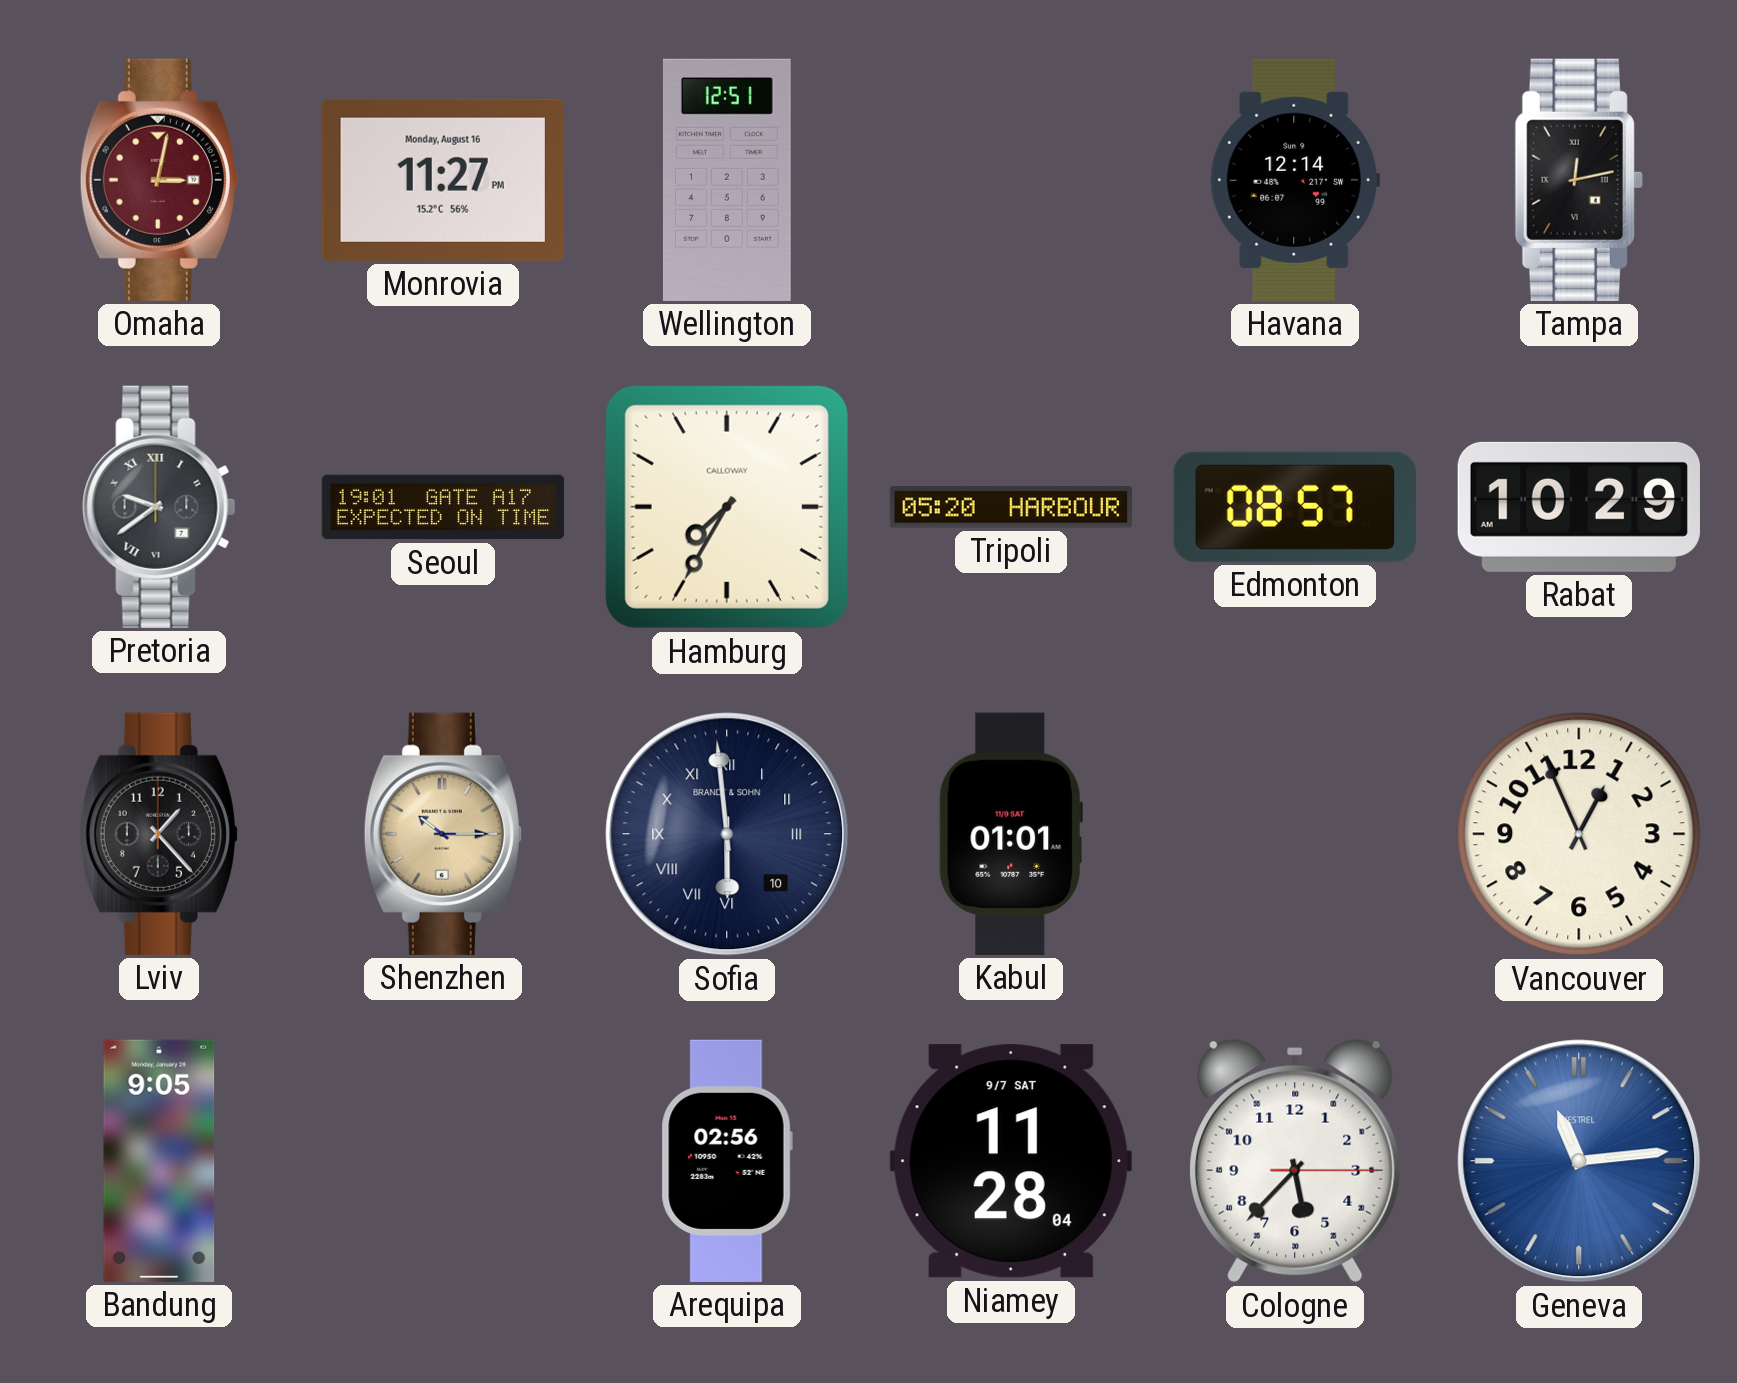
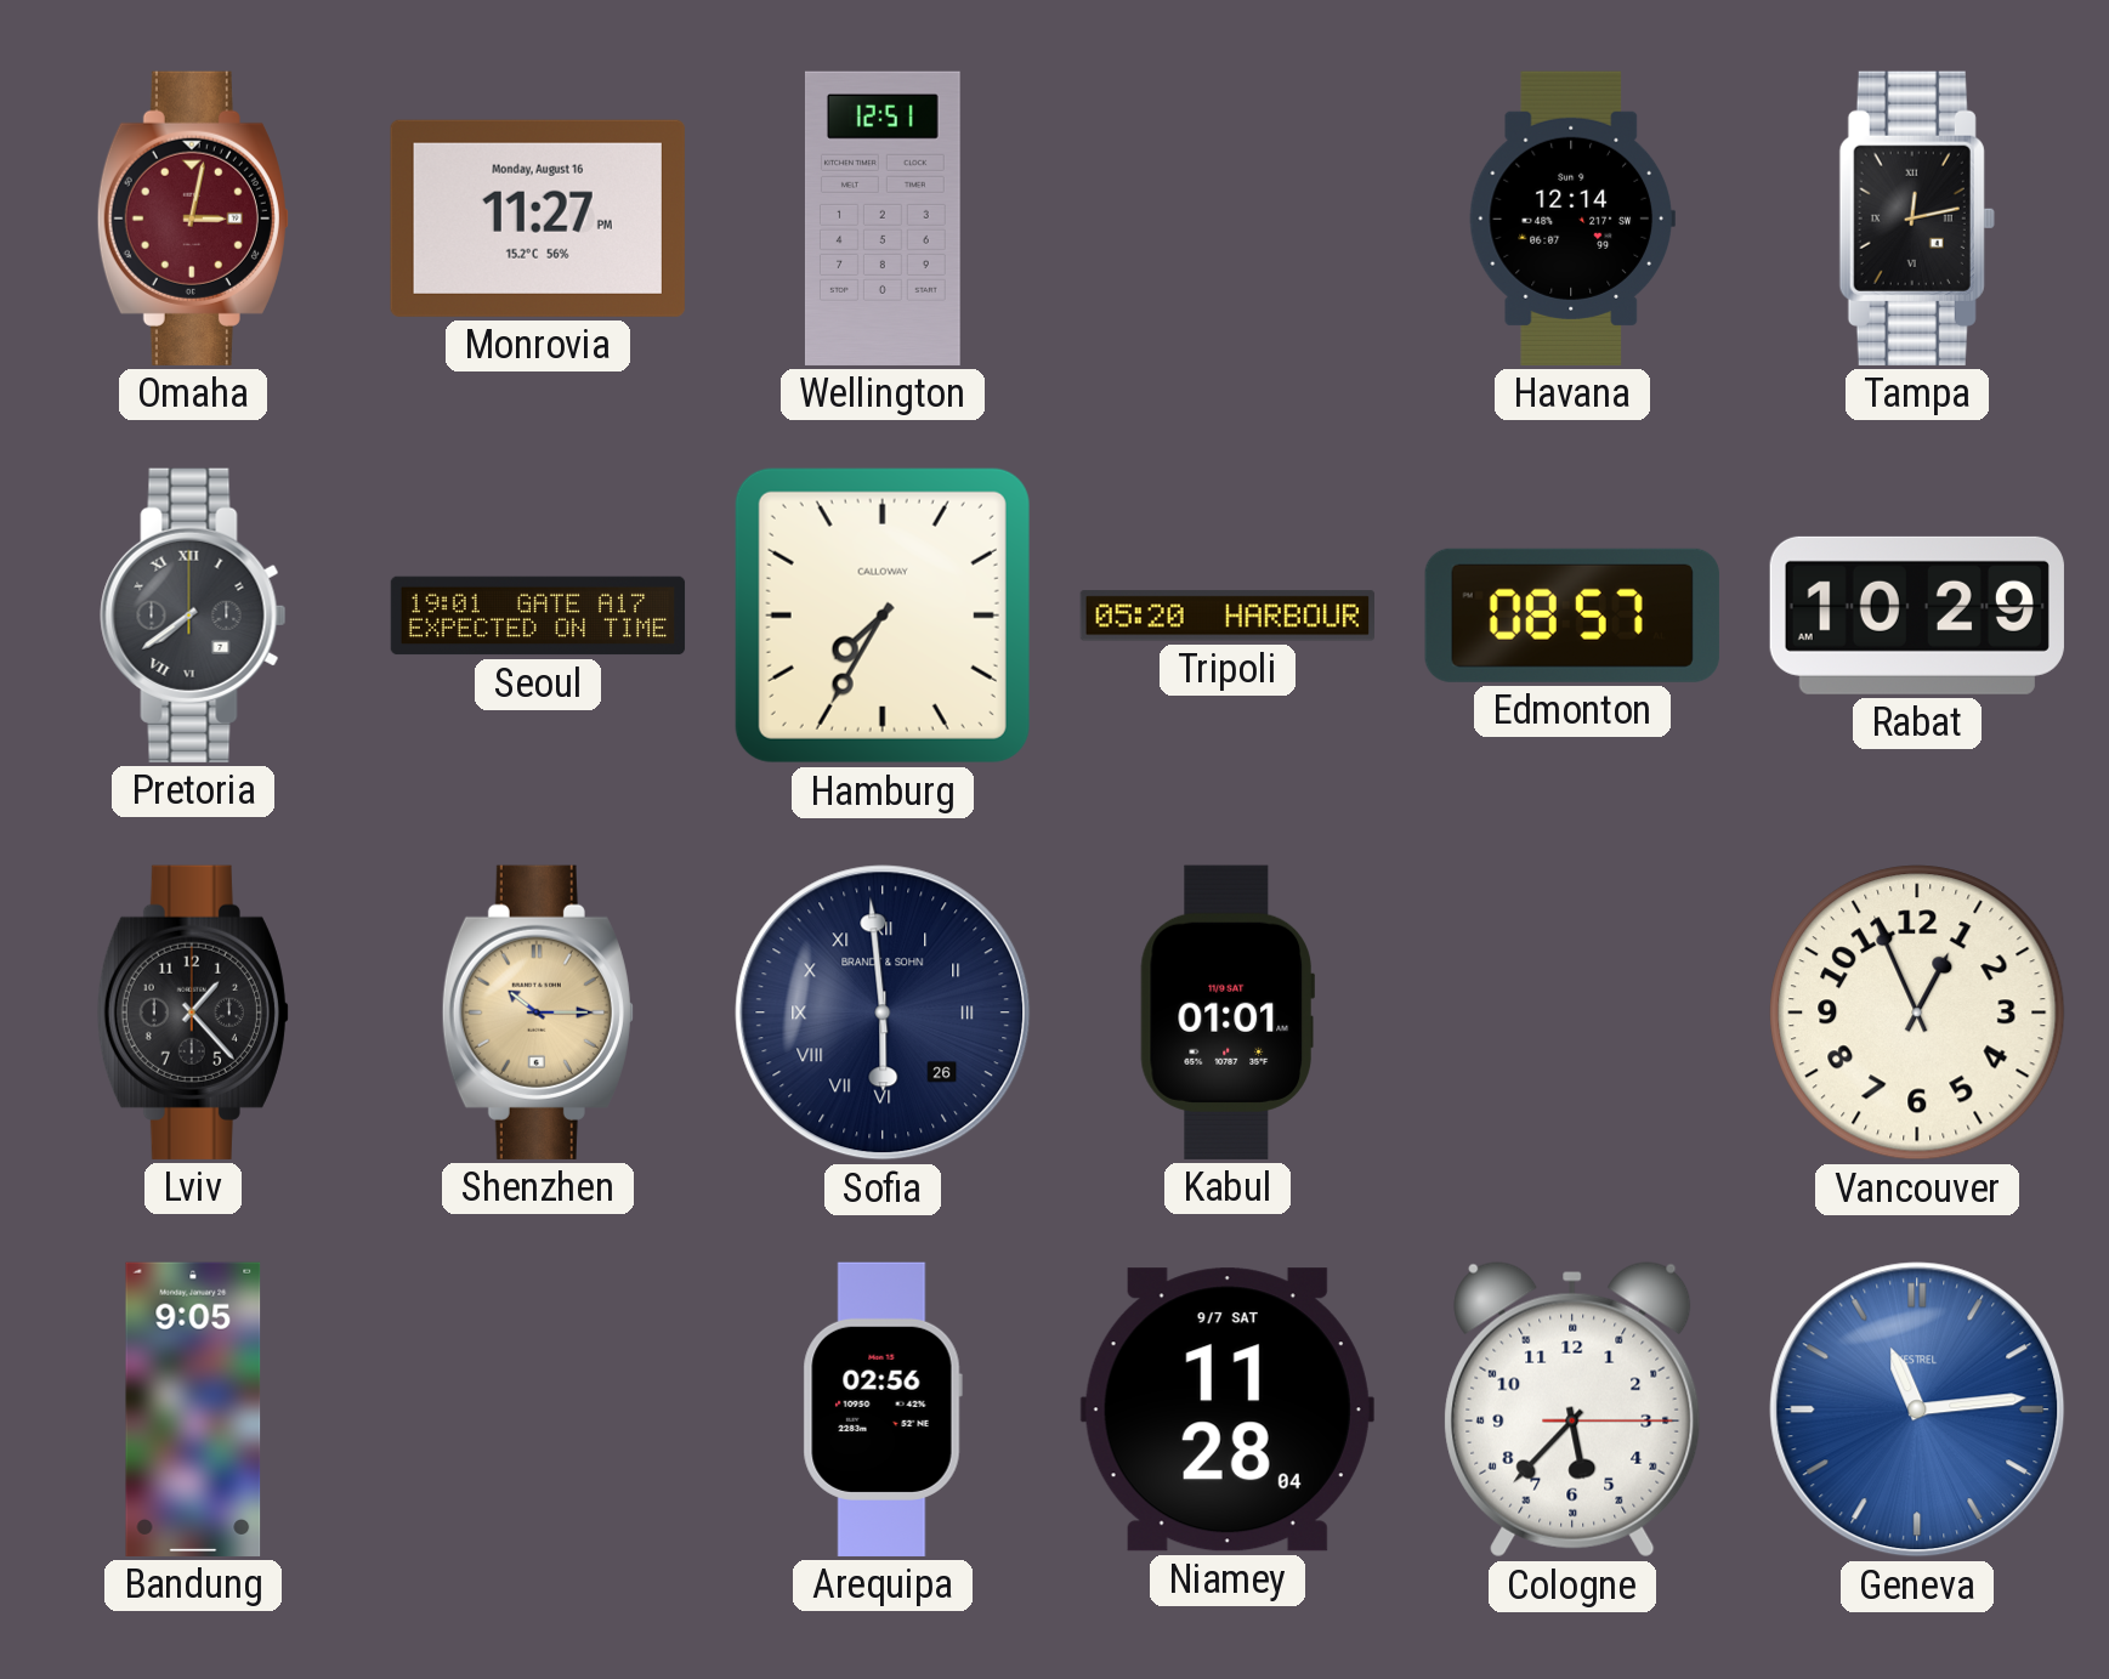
Pretoria: 9:39 -> 7:39
Sofia date: 10 -> 26
